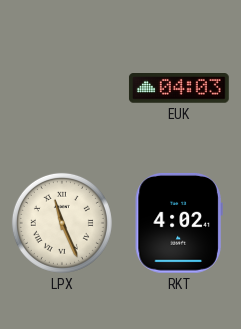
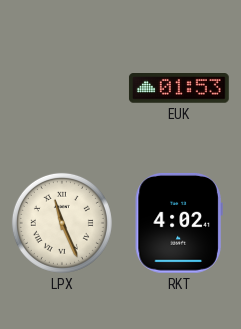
EUK: 04:03 -> 01:53
